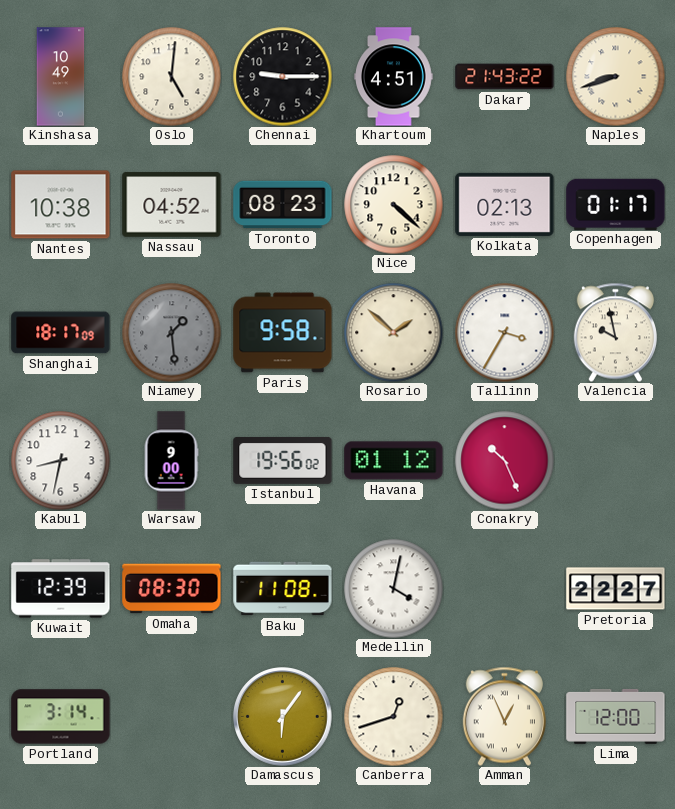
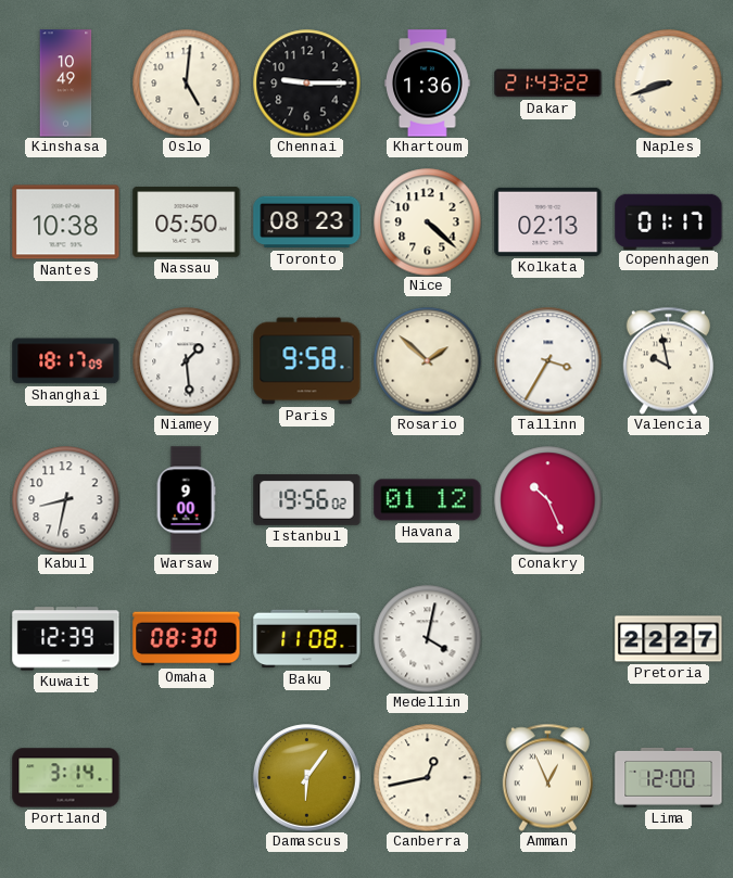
Khartoum: 4:51 -> 1:36
Nassau: 04:52 -> 05:50
Niamey dial: grey -> white
Canberra: 12:42 -> 12:43
